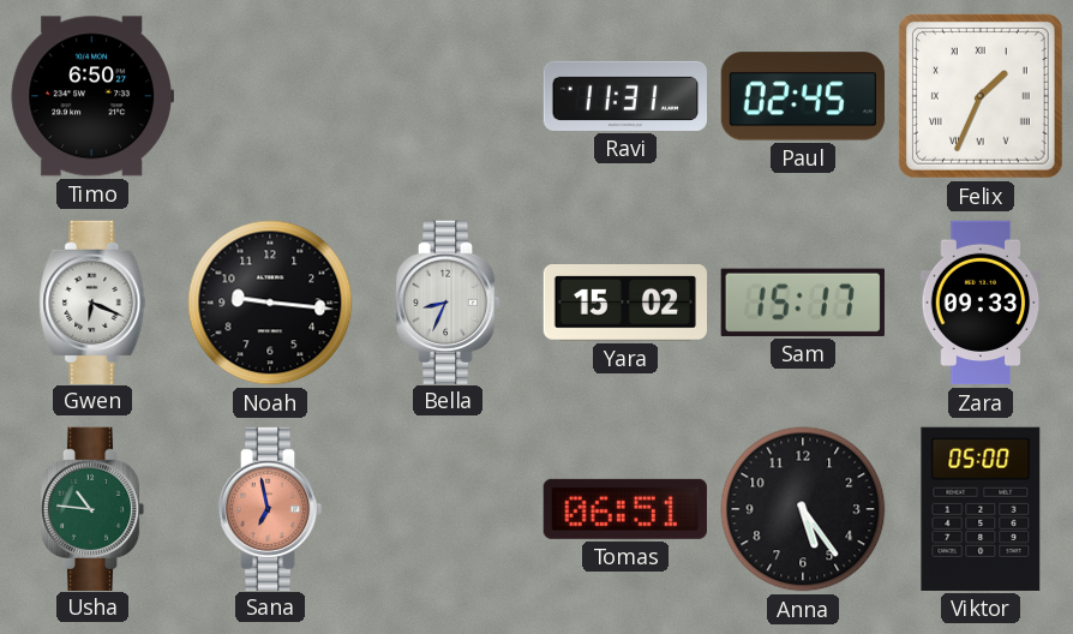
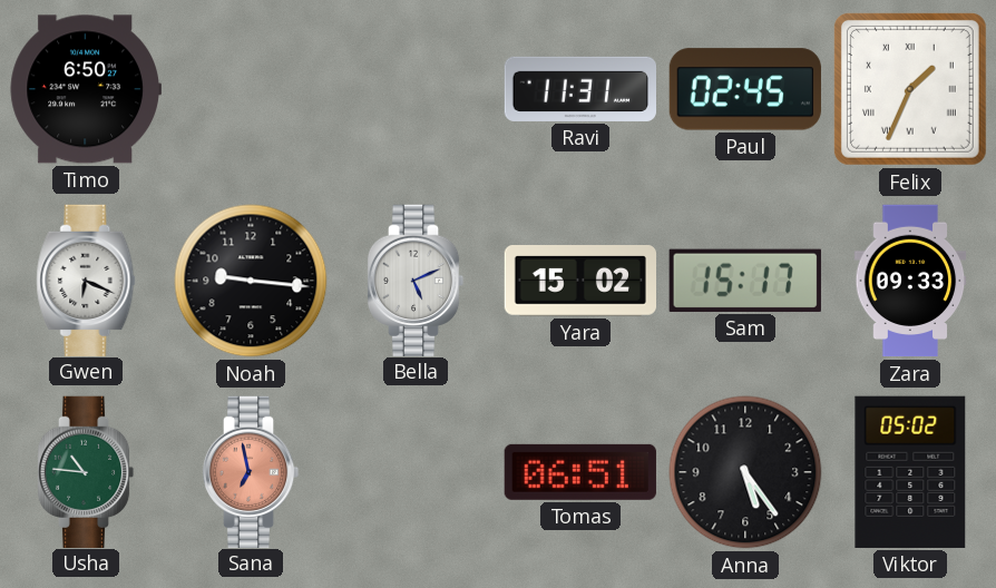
Bella: 8:34 -> 5:11
Viktor: 05:00 -> 05:02
